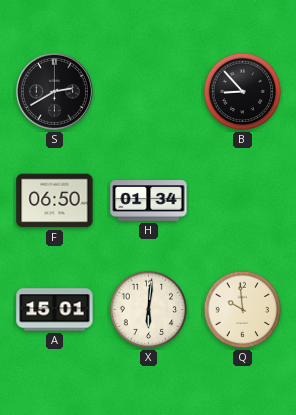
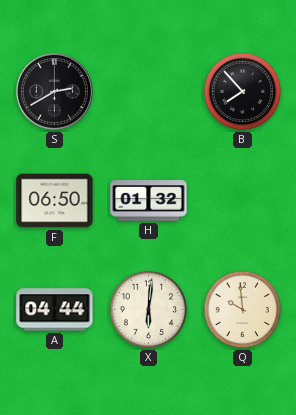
B: 8:53 -> 7:53
H: 01:34 -> 01:32
A: 15:01 -> 04:44
